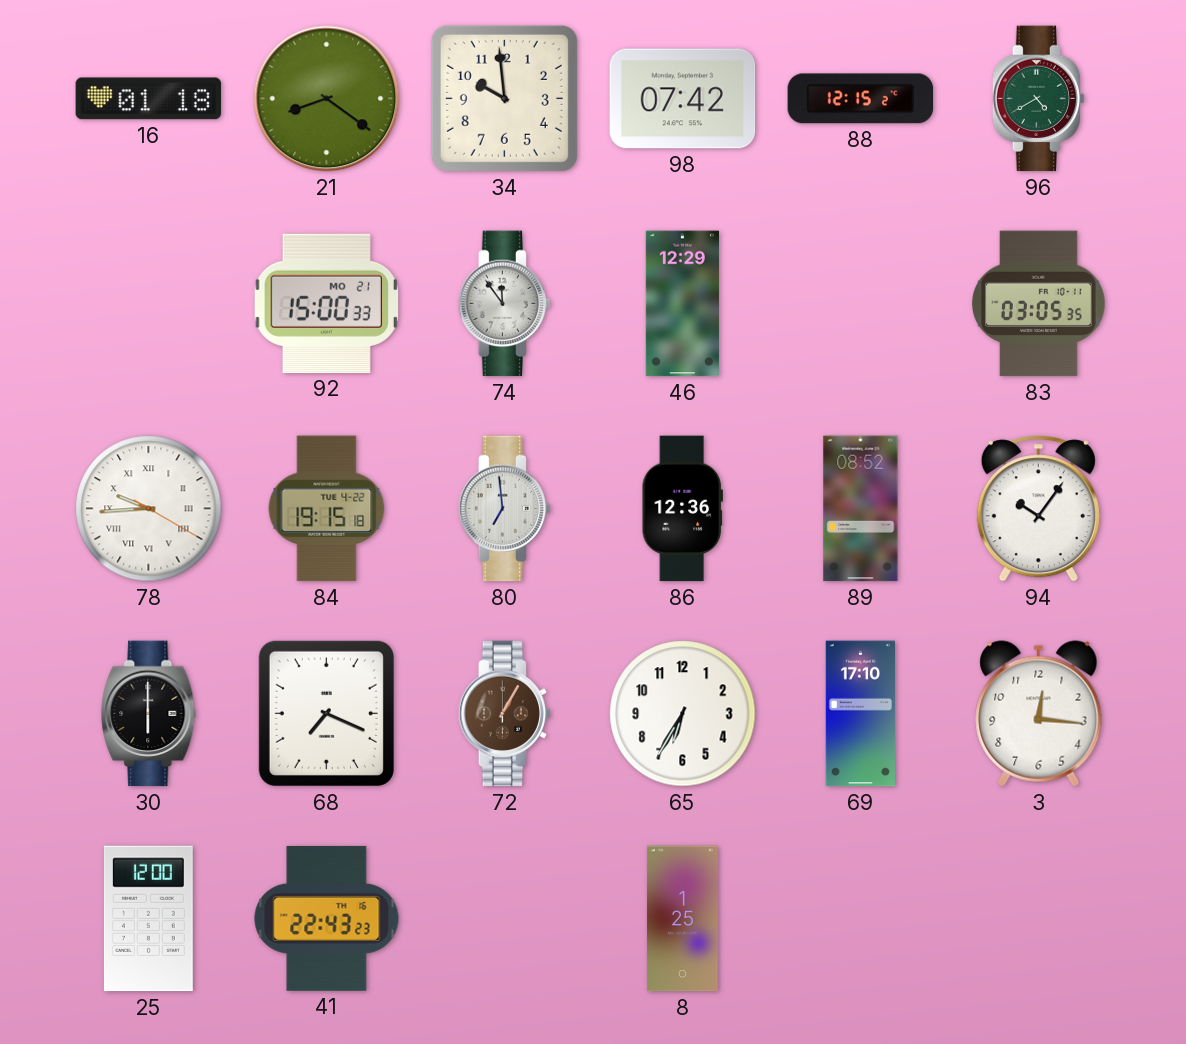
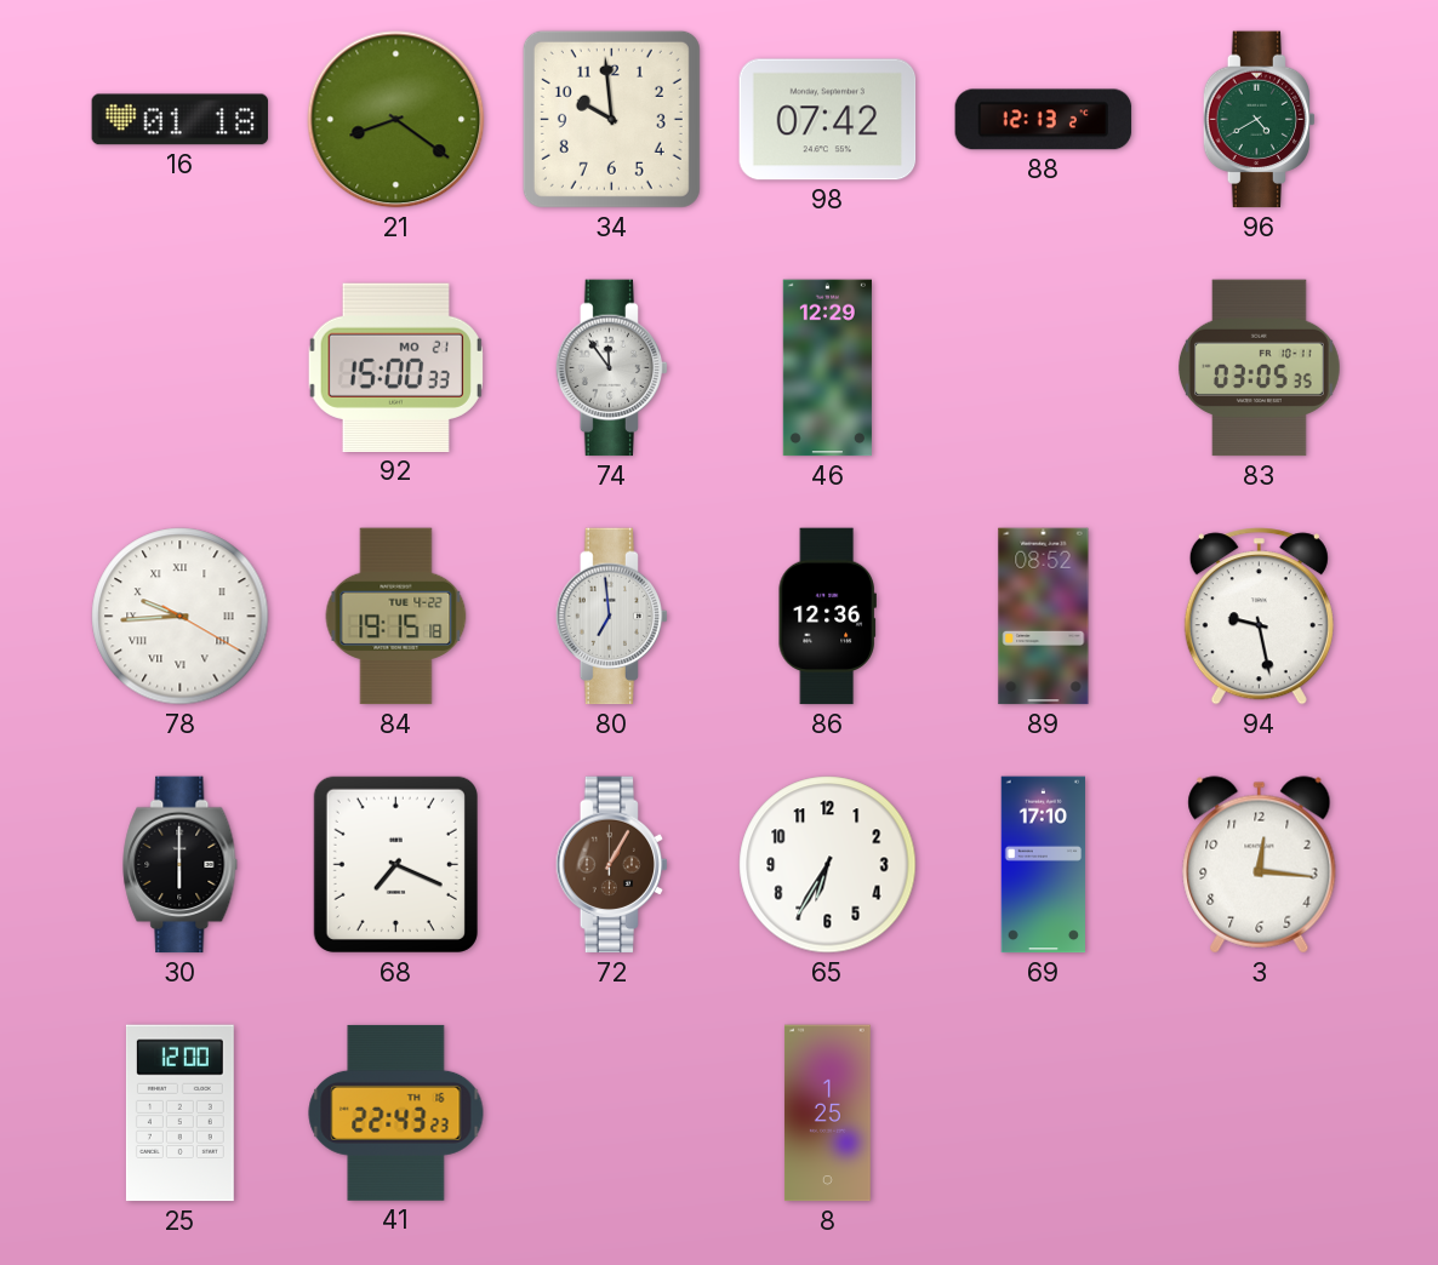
88: 12:15 -> 12:13
94: 10:06 -> 9:28
